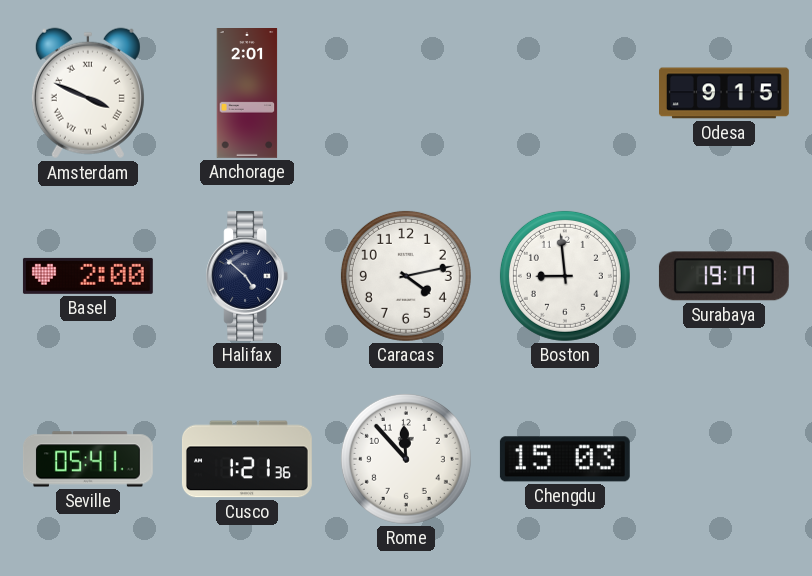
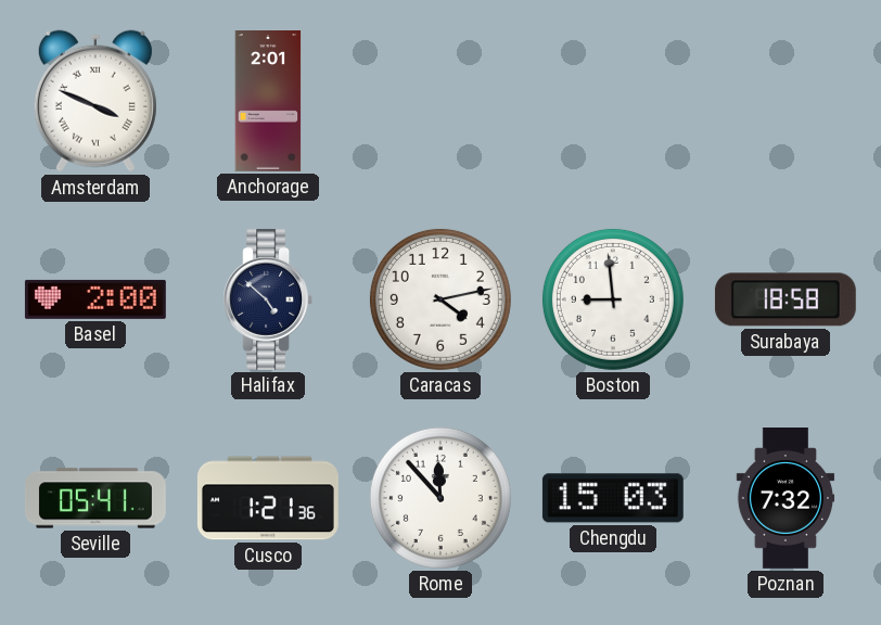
Odesa: 9:15 -> none
Surabaya: 19:17 -> 18:58
Poznan: none -> 7:32
